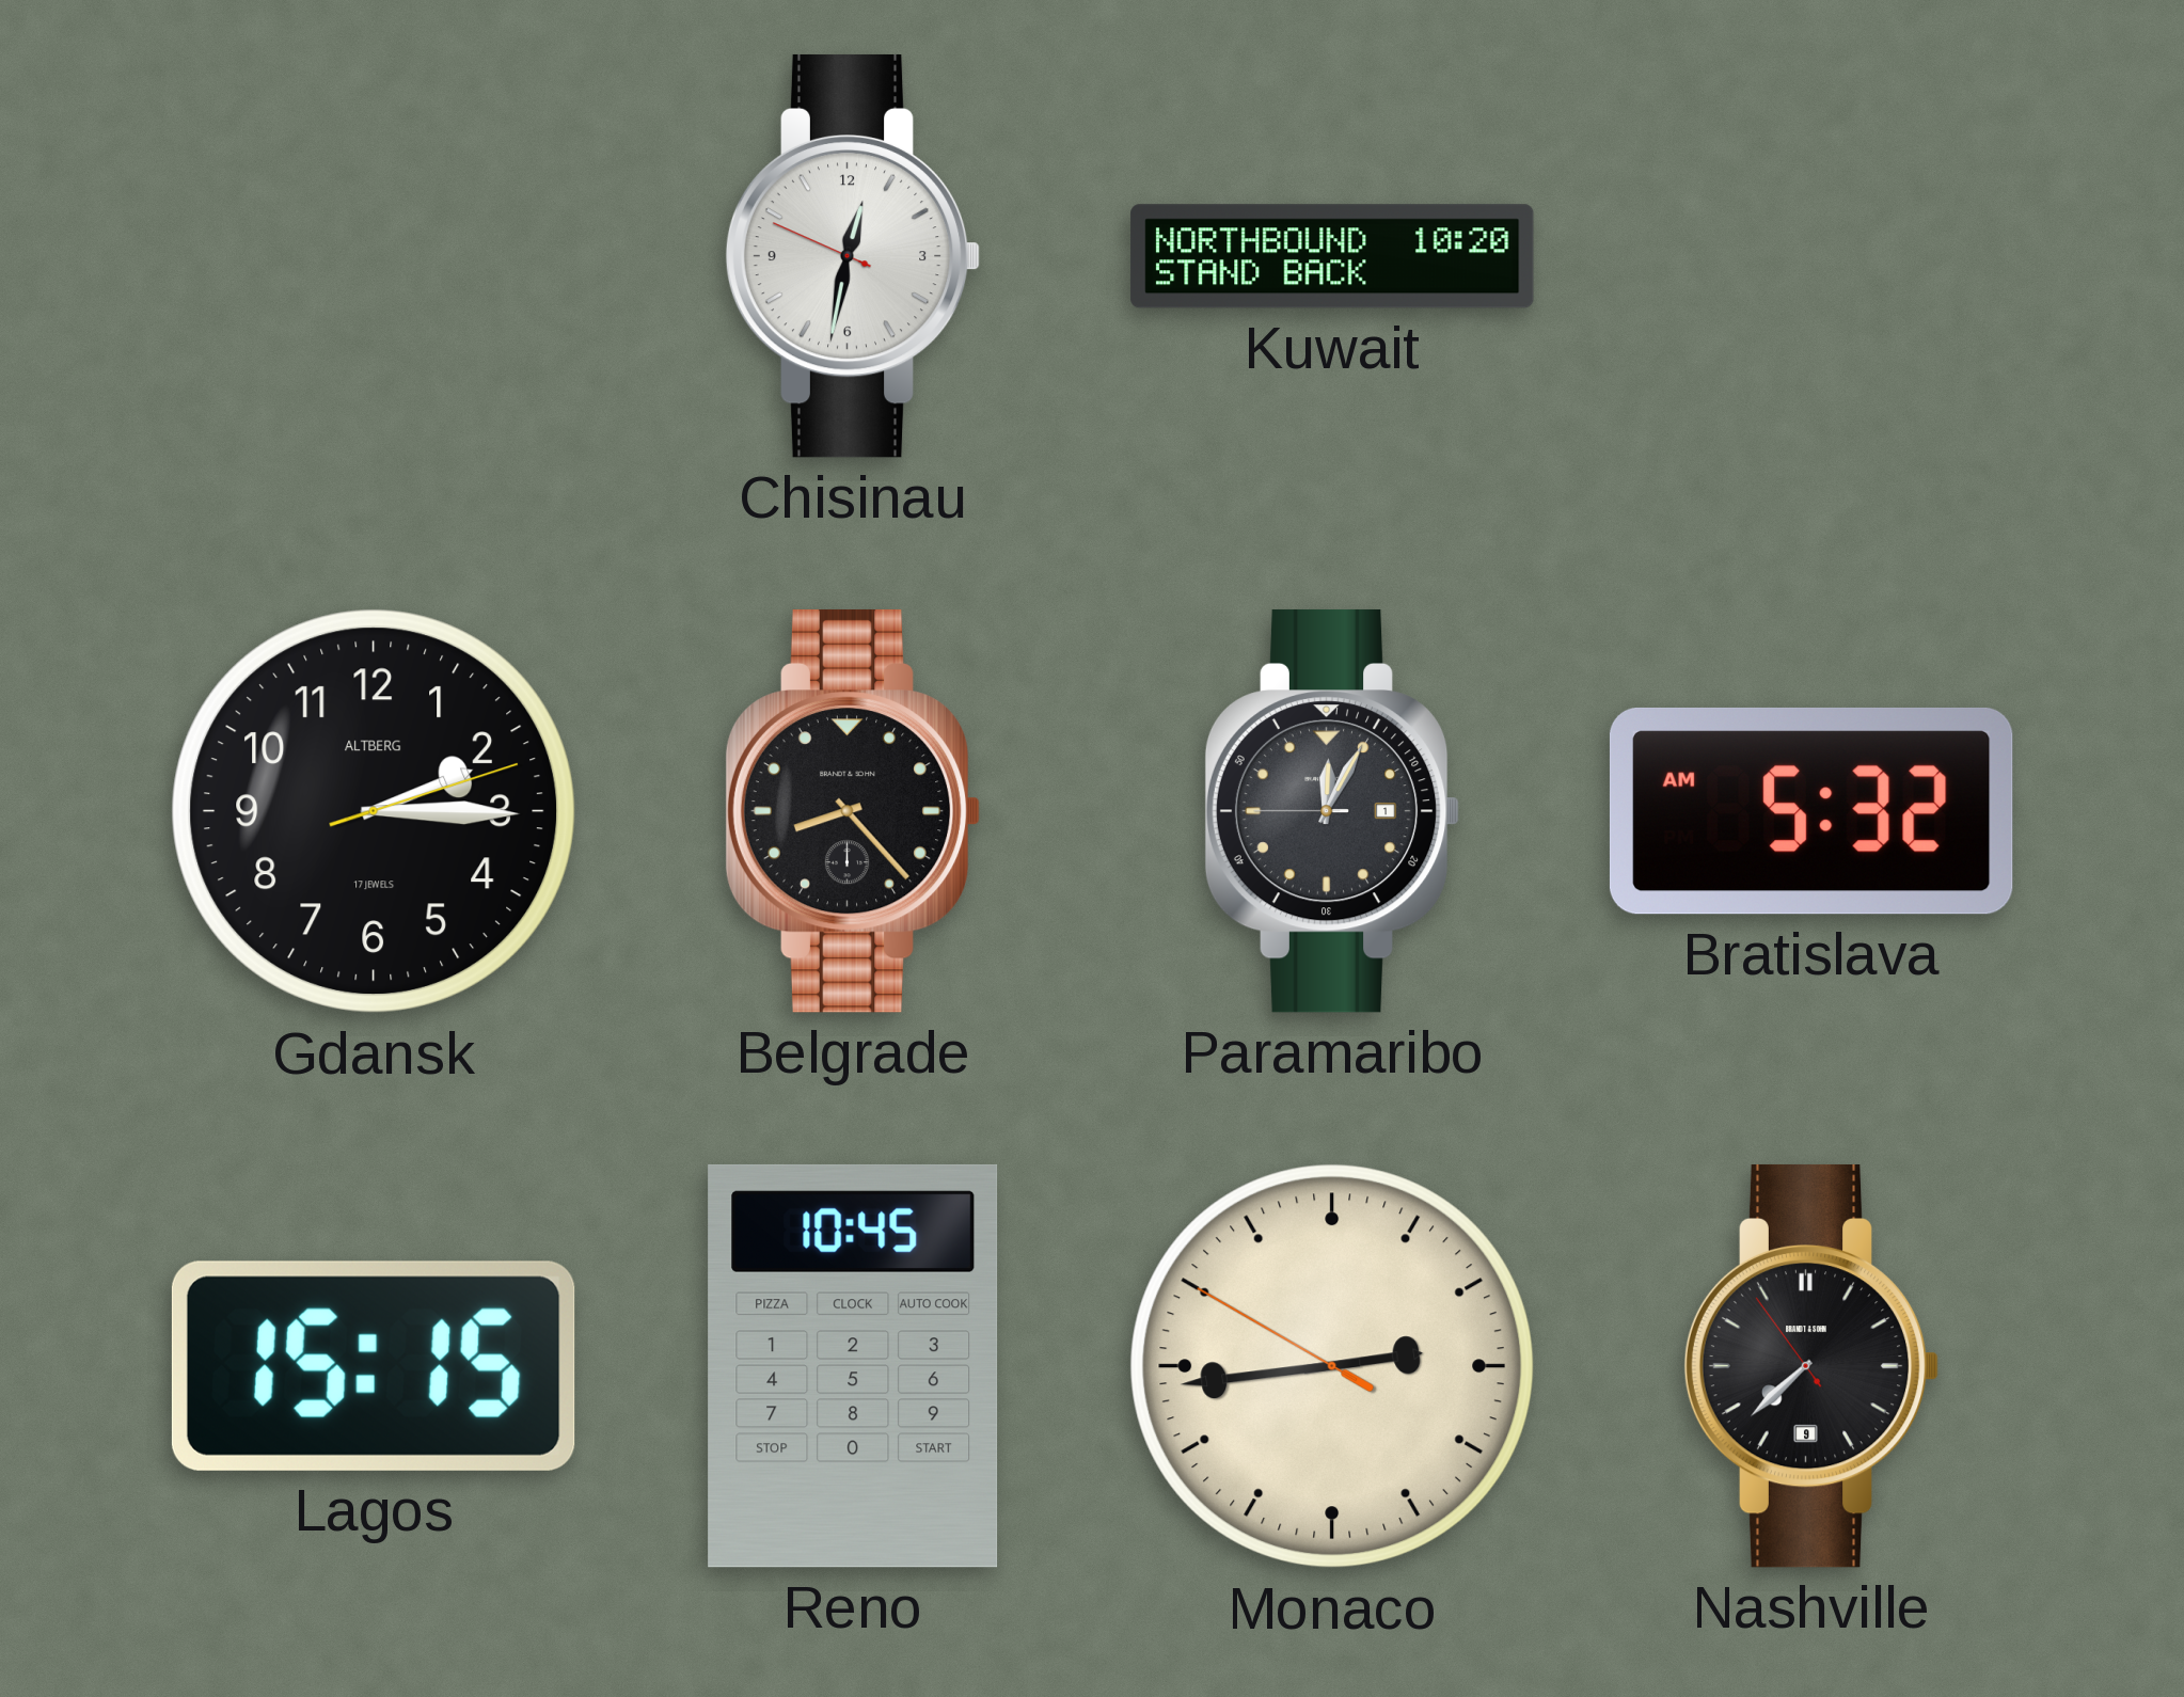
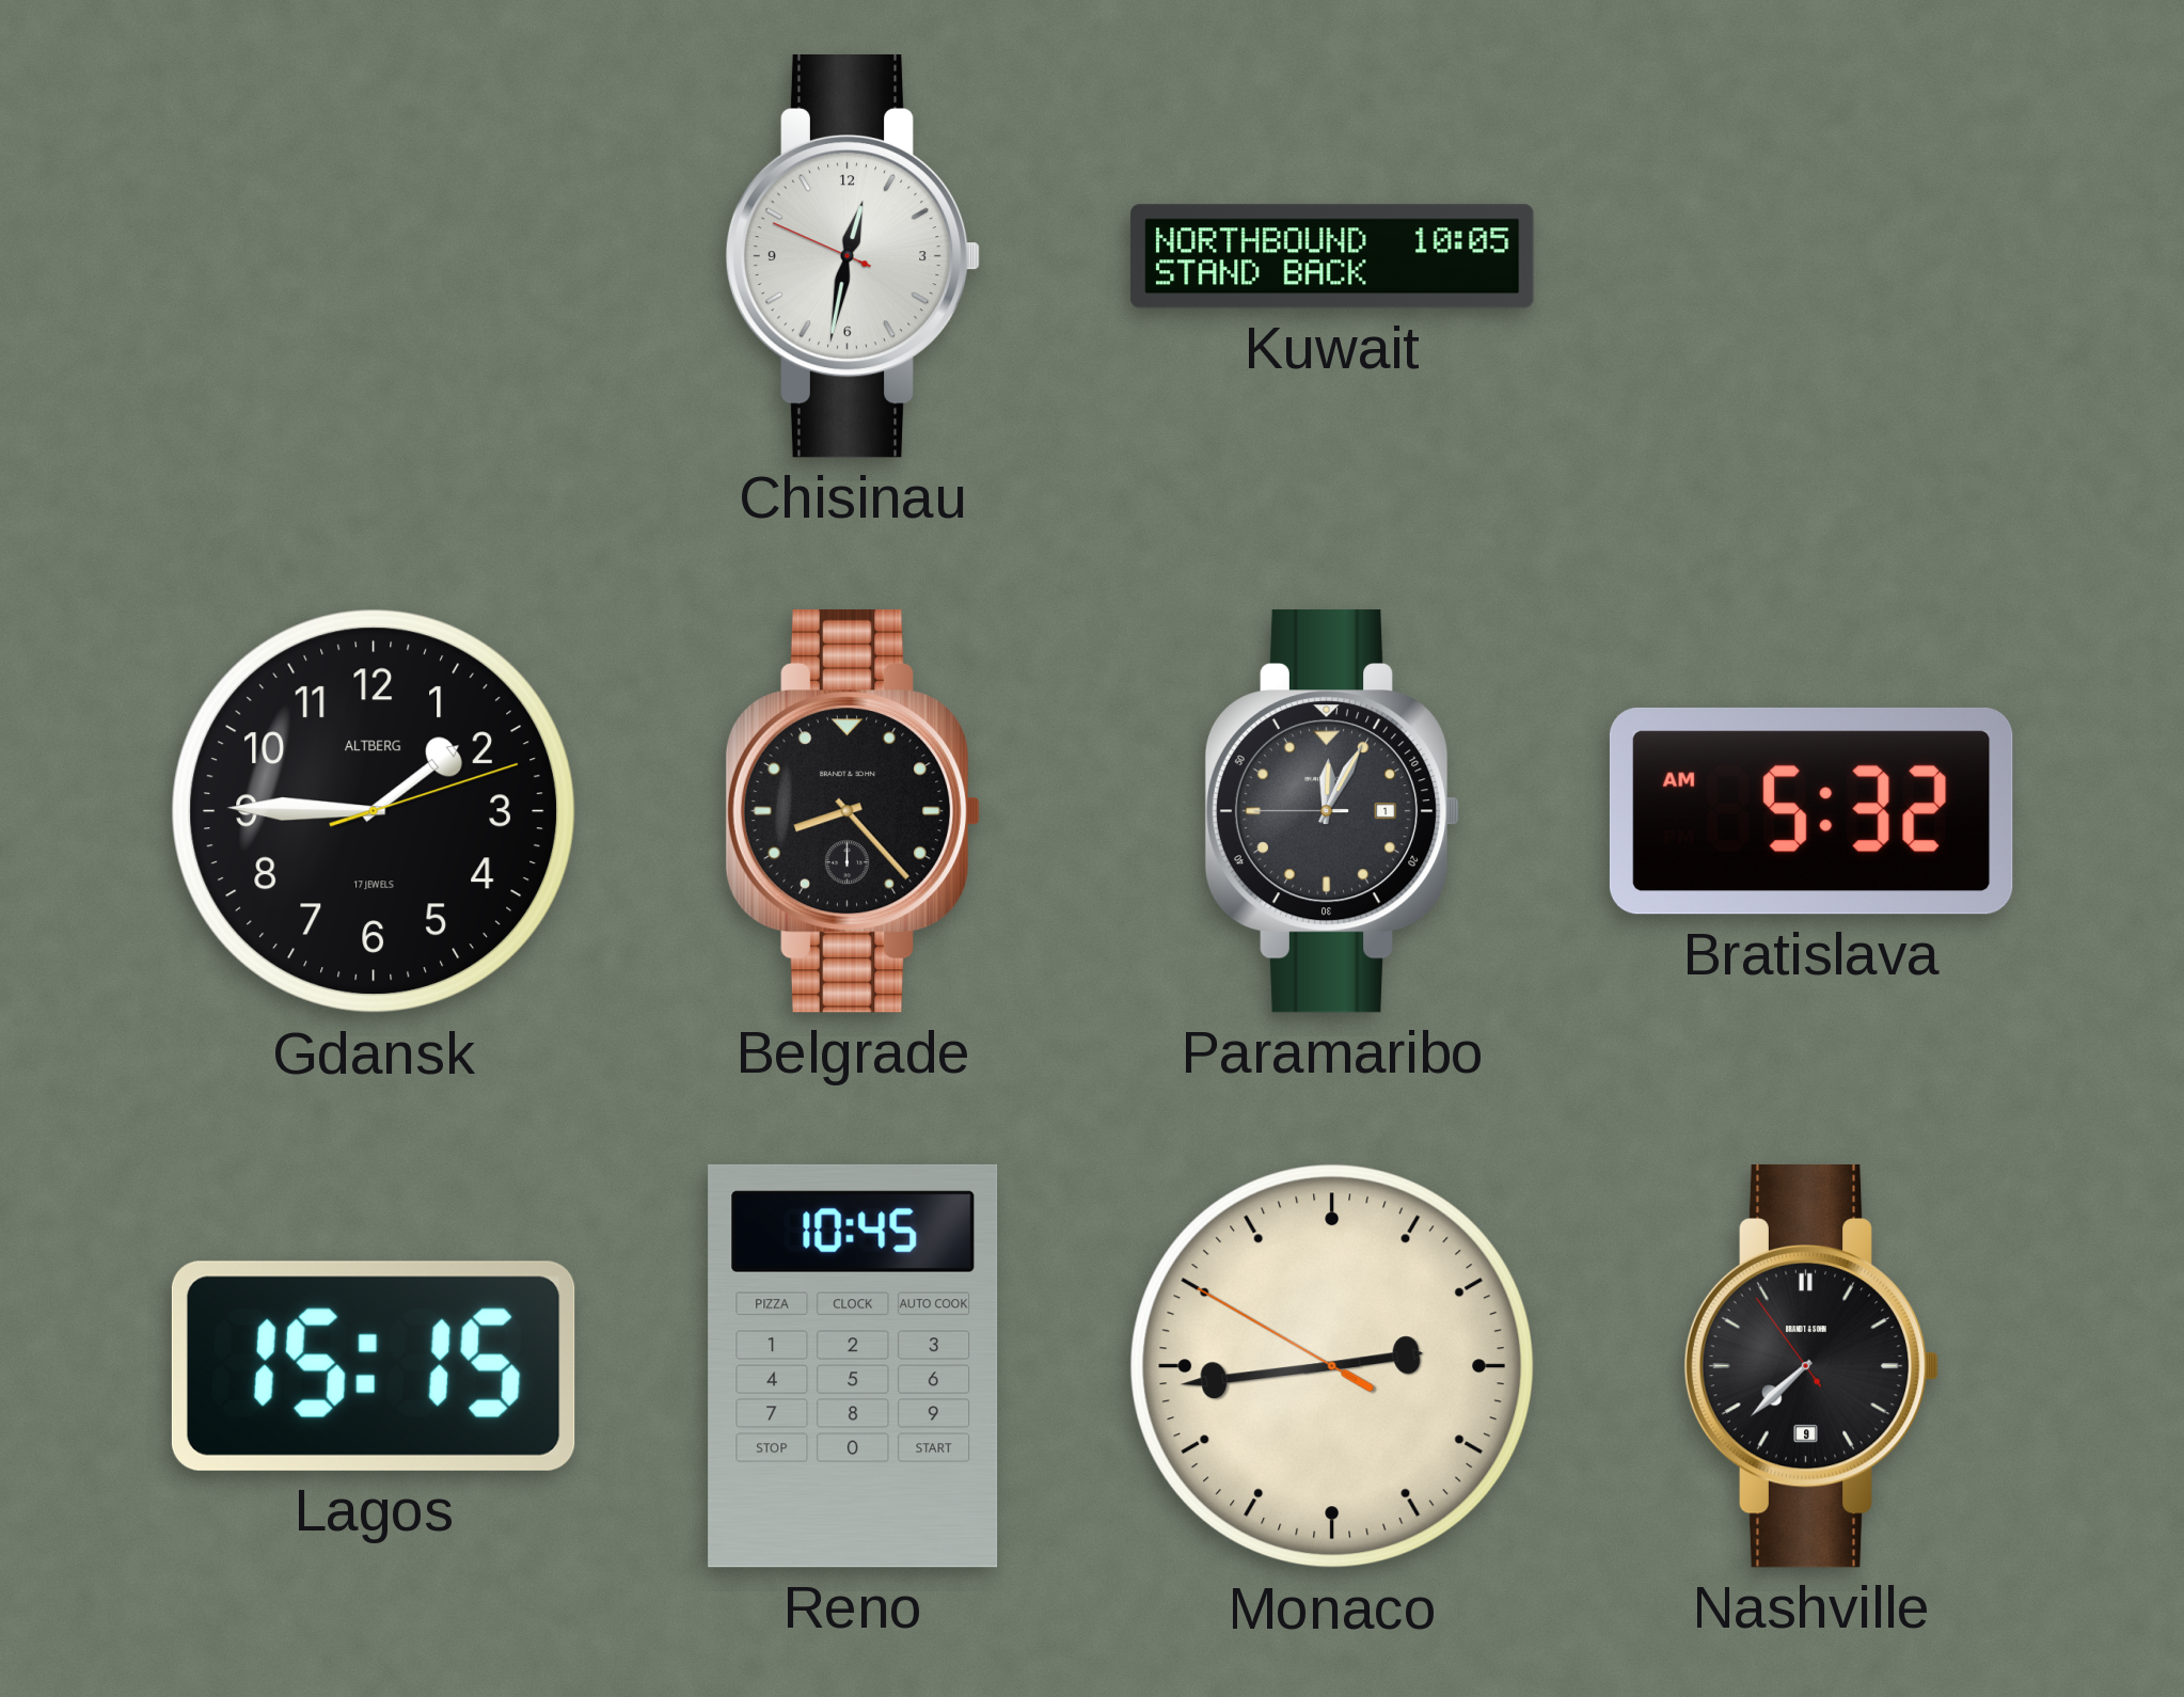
Kuwait: 10:20 -> 10:05
Gdansk: 2:15 -> 1:45
